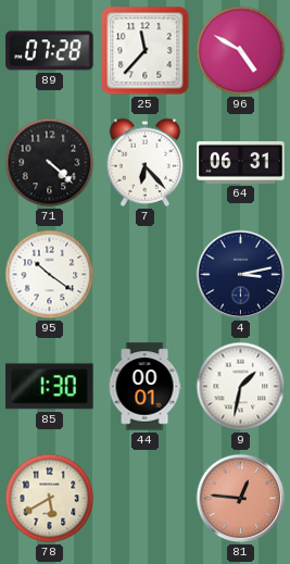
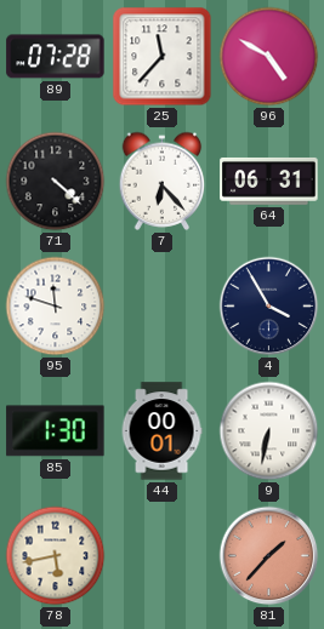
95: 10:21 -> 11:48
4: 3:13 -> 3:55
9: 1:32 -> 6:32
78: 5:40 -> 5:43
81: 12:46 -> 1:37
